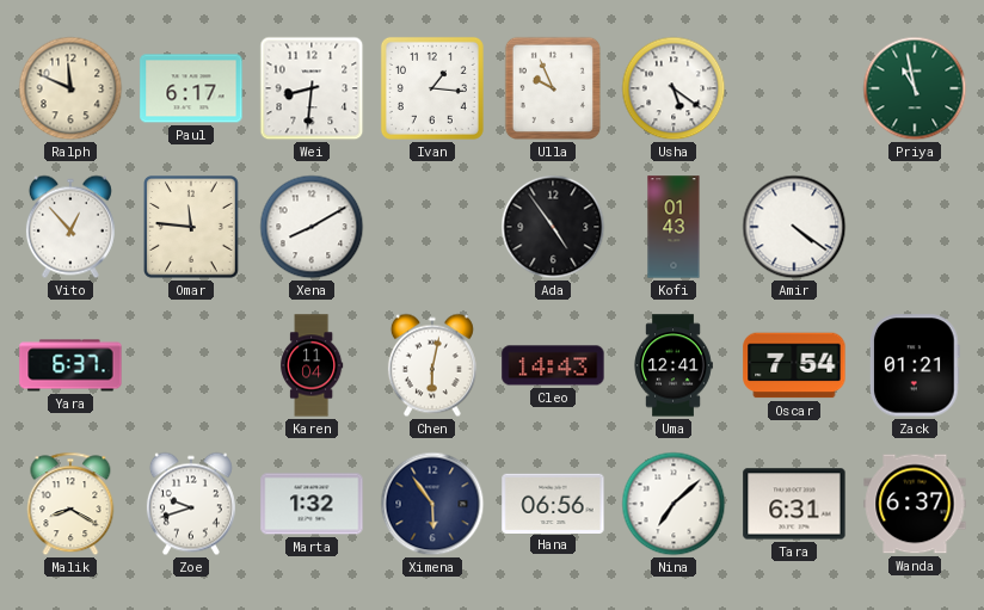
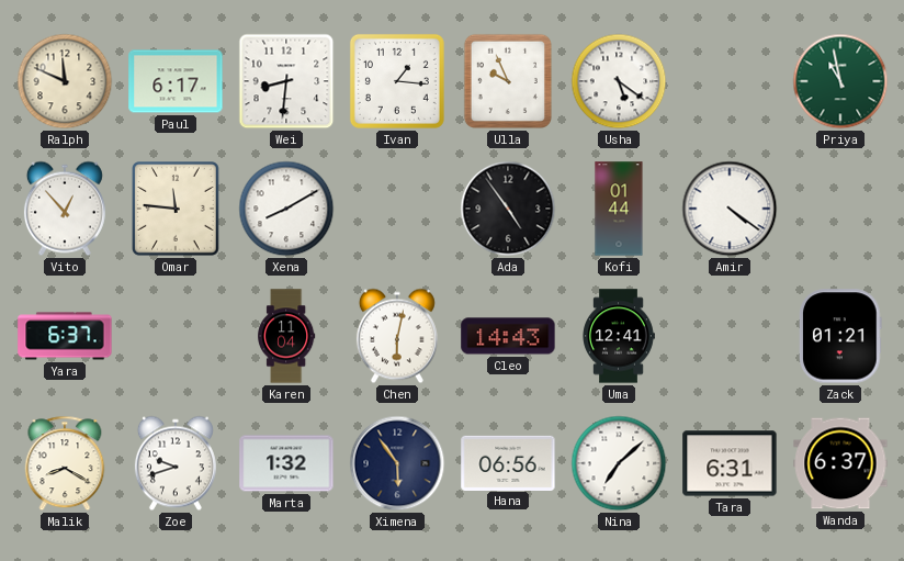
Kofi: 01:43 -> 01:44
Oscar: 7:54 -> none
